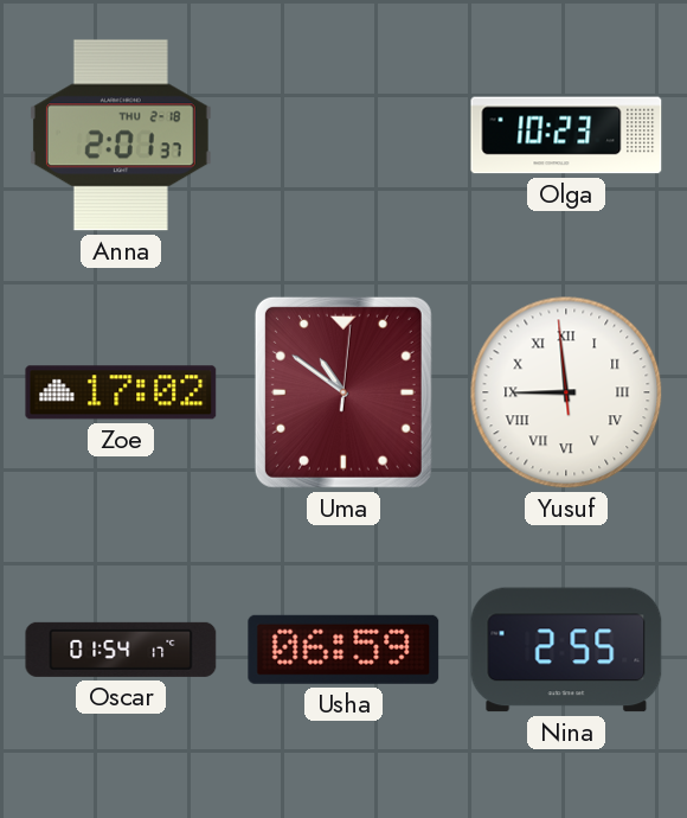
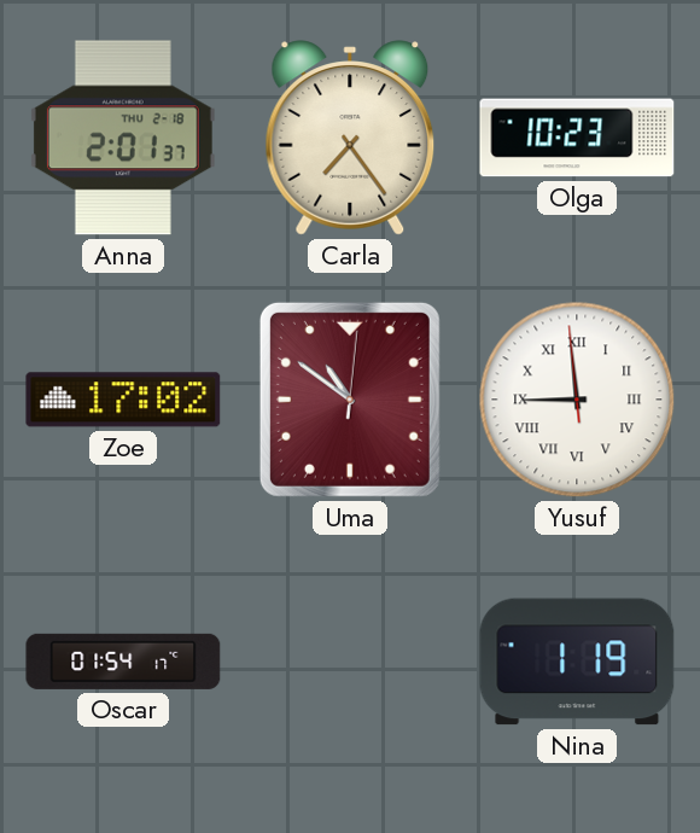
Carla: none -> 7:24
Usha: 06:59 -> none
Nina: 2:55 -> 1:19
